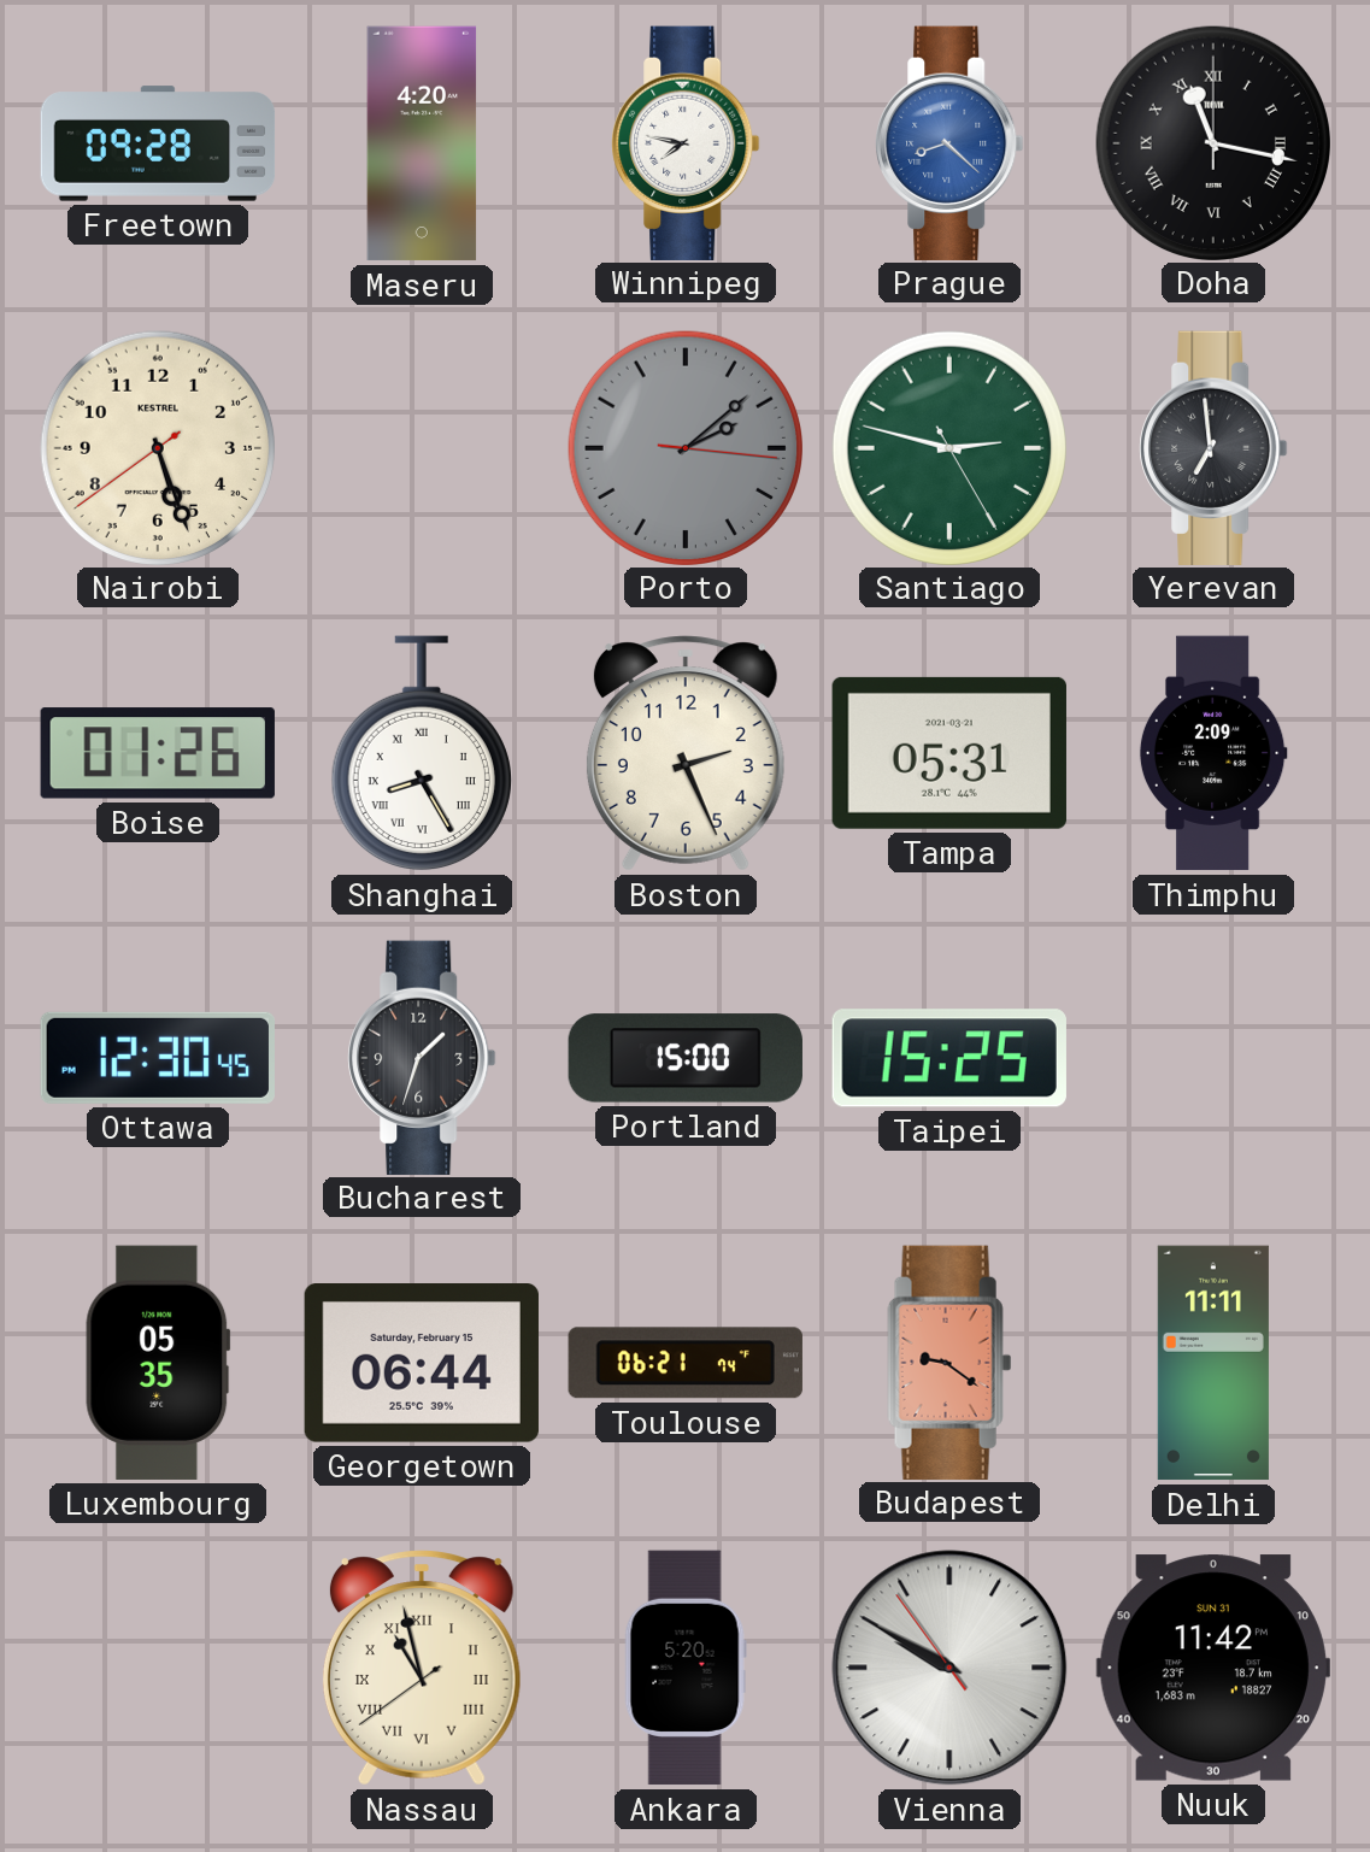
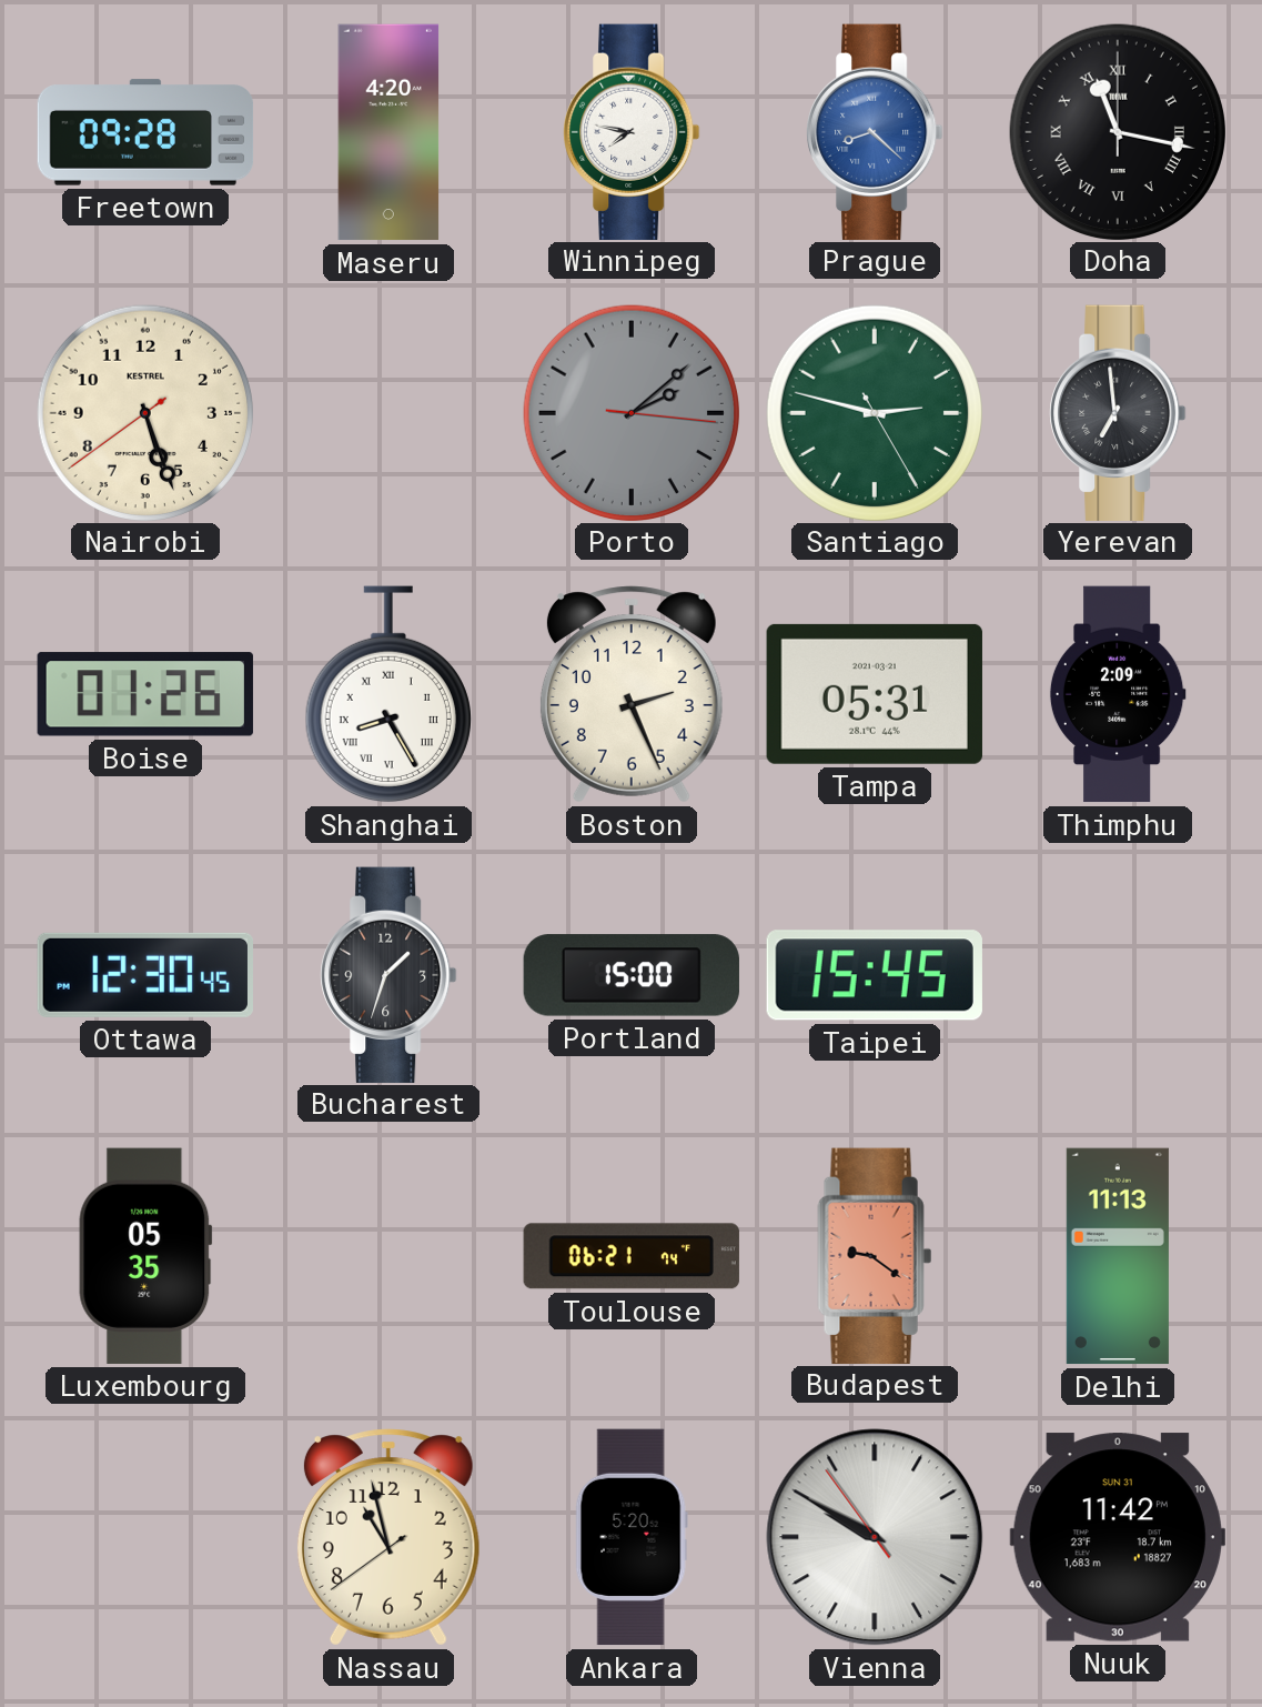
Taipei: 15:25 -> 15:45
Georgetown: 06:44 -> none
Delhi: 11:11 -> 11:13
Nassau numerals: Roman -> Arabic
